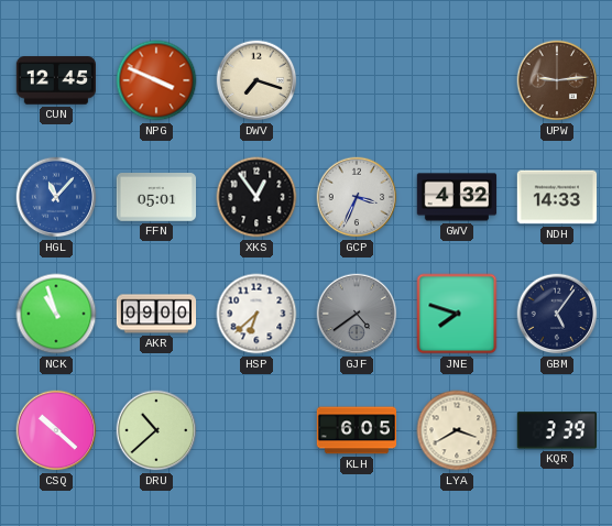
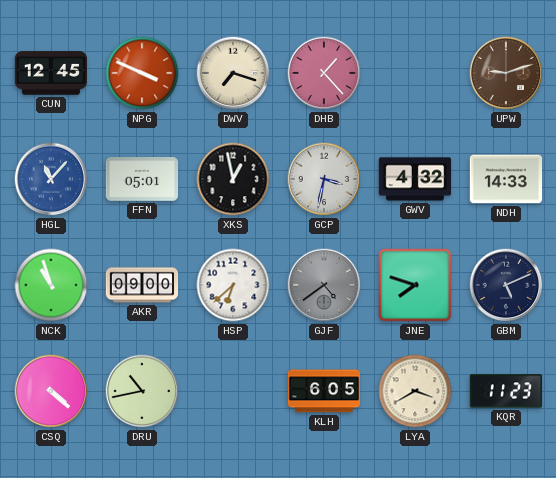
DHB: none -> 1:23
UPW: 9:14 -> 9:12
XKS: 12:54 -> 12:58
GCP: 3:34 -> 3:32
GBM: 5:06 -> 5:11
CSQ: 10:22 -> 4:22
DRU: 10:38 -> 10:43
KQR: 3:39 -> 11:23
